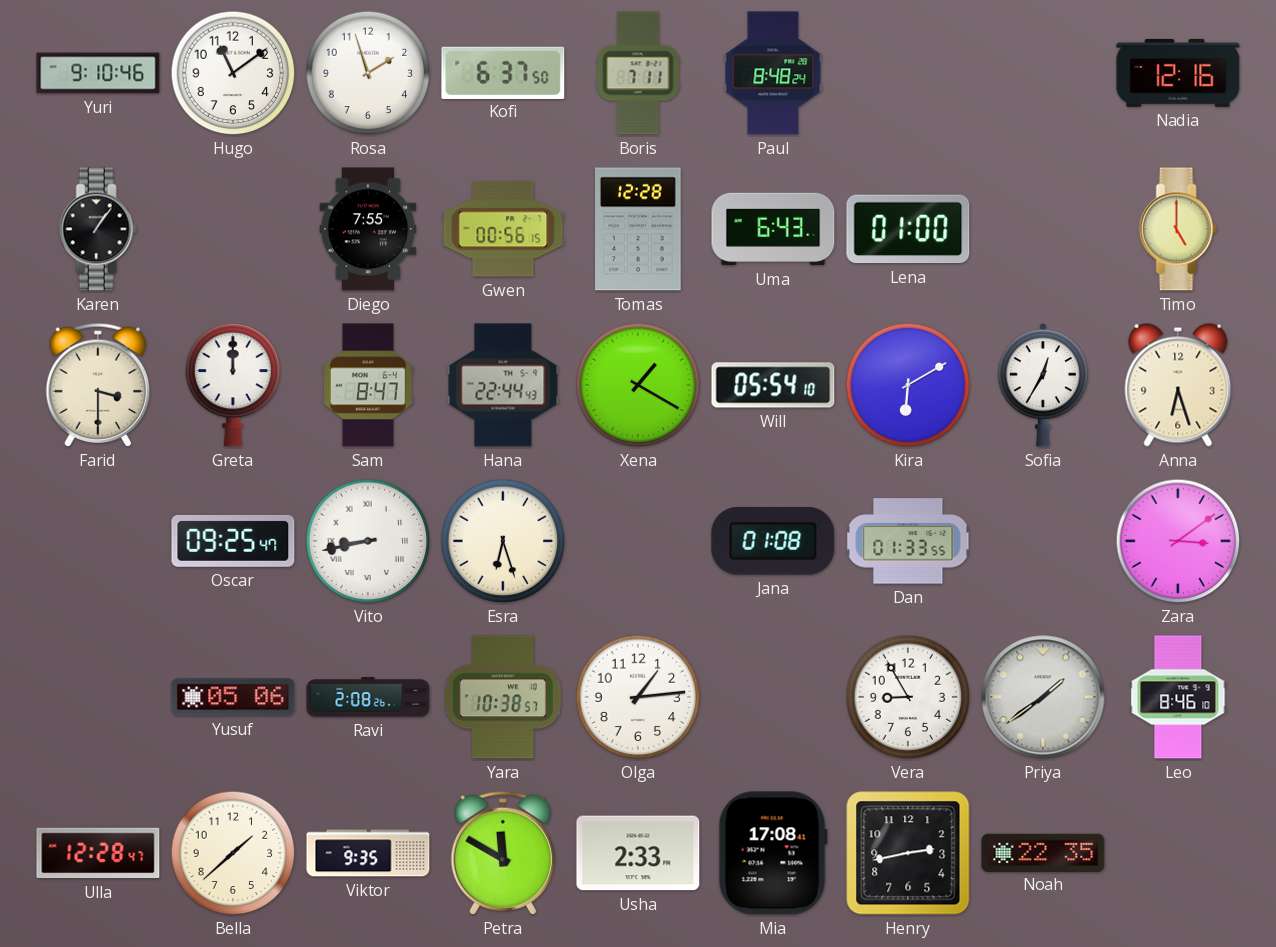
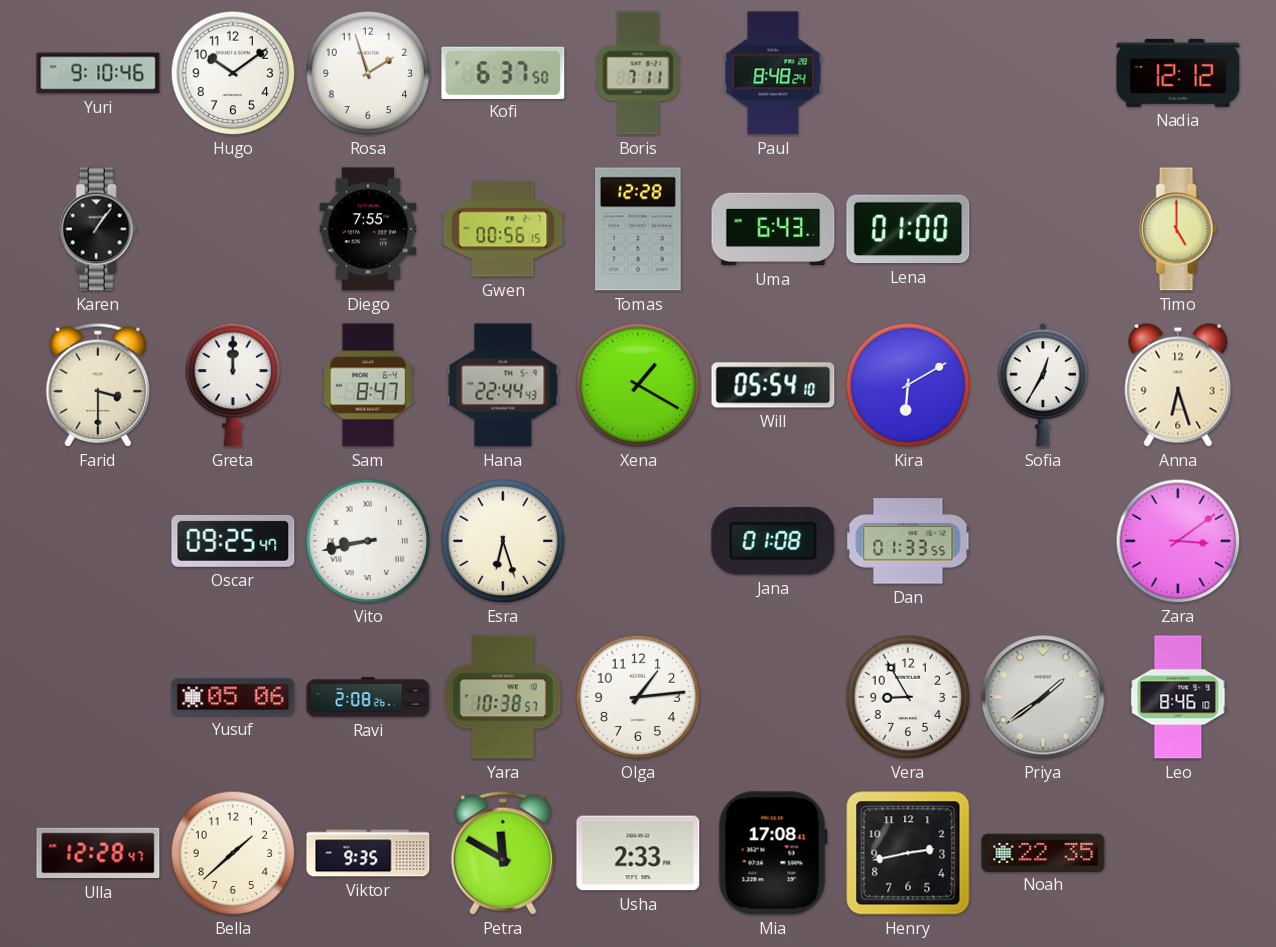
Hugo: 11:09 -> 10:09
Nadia: 12:16 -> 12:12
